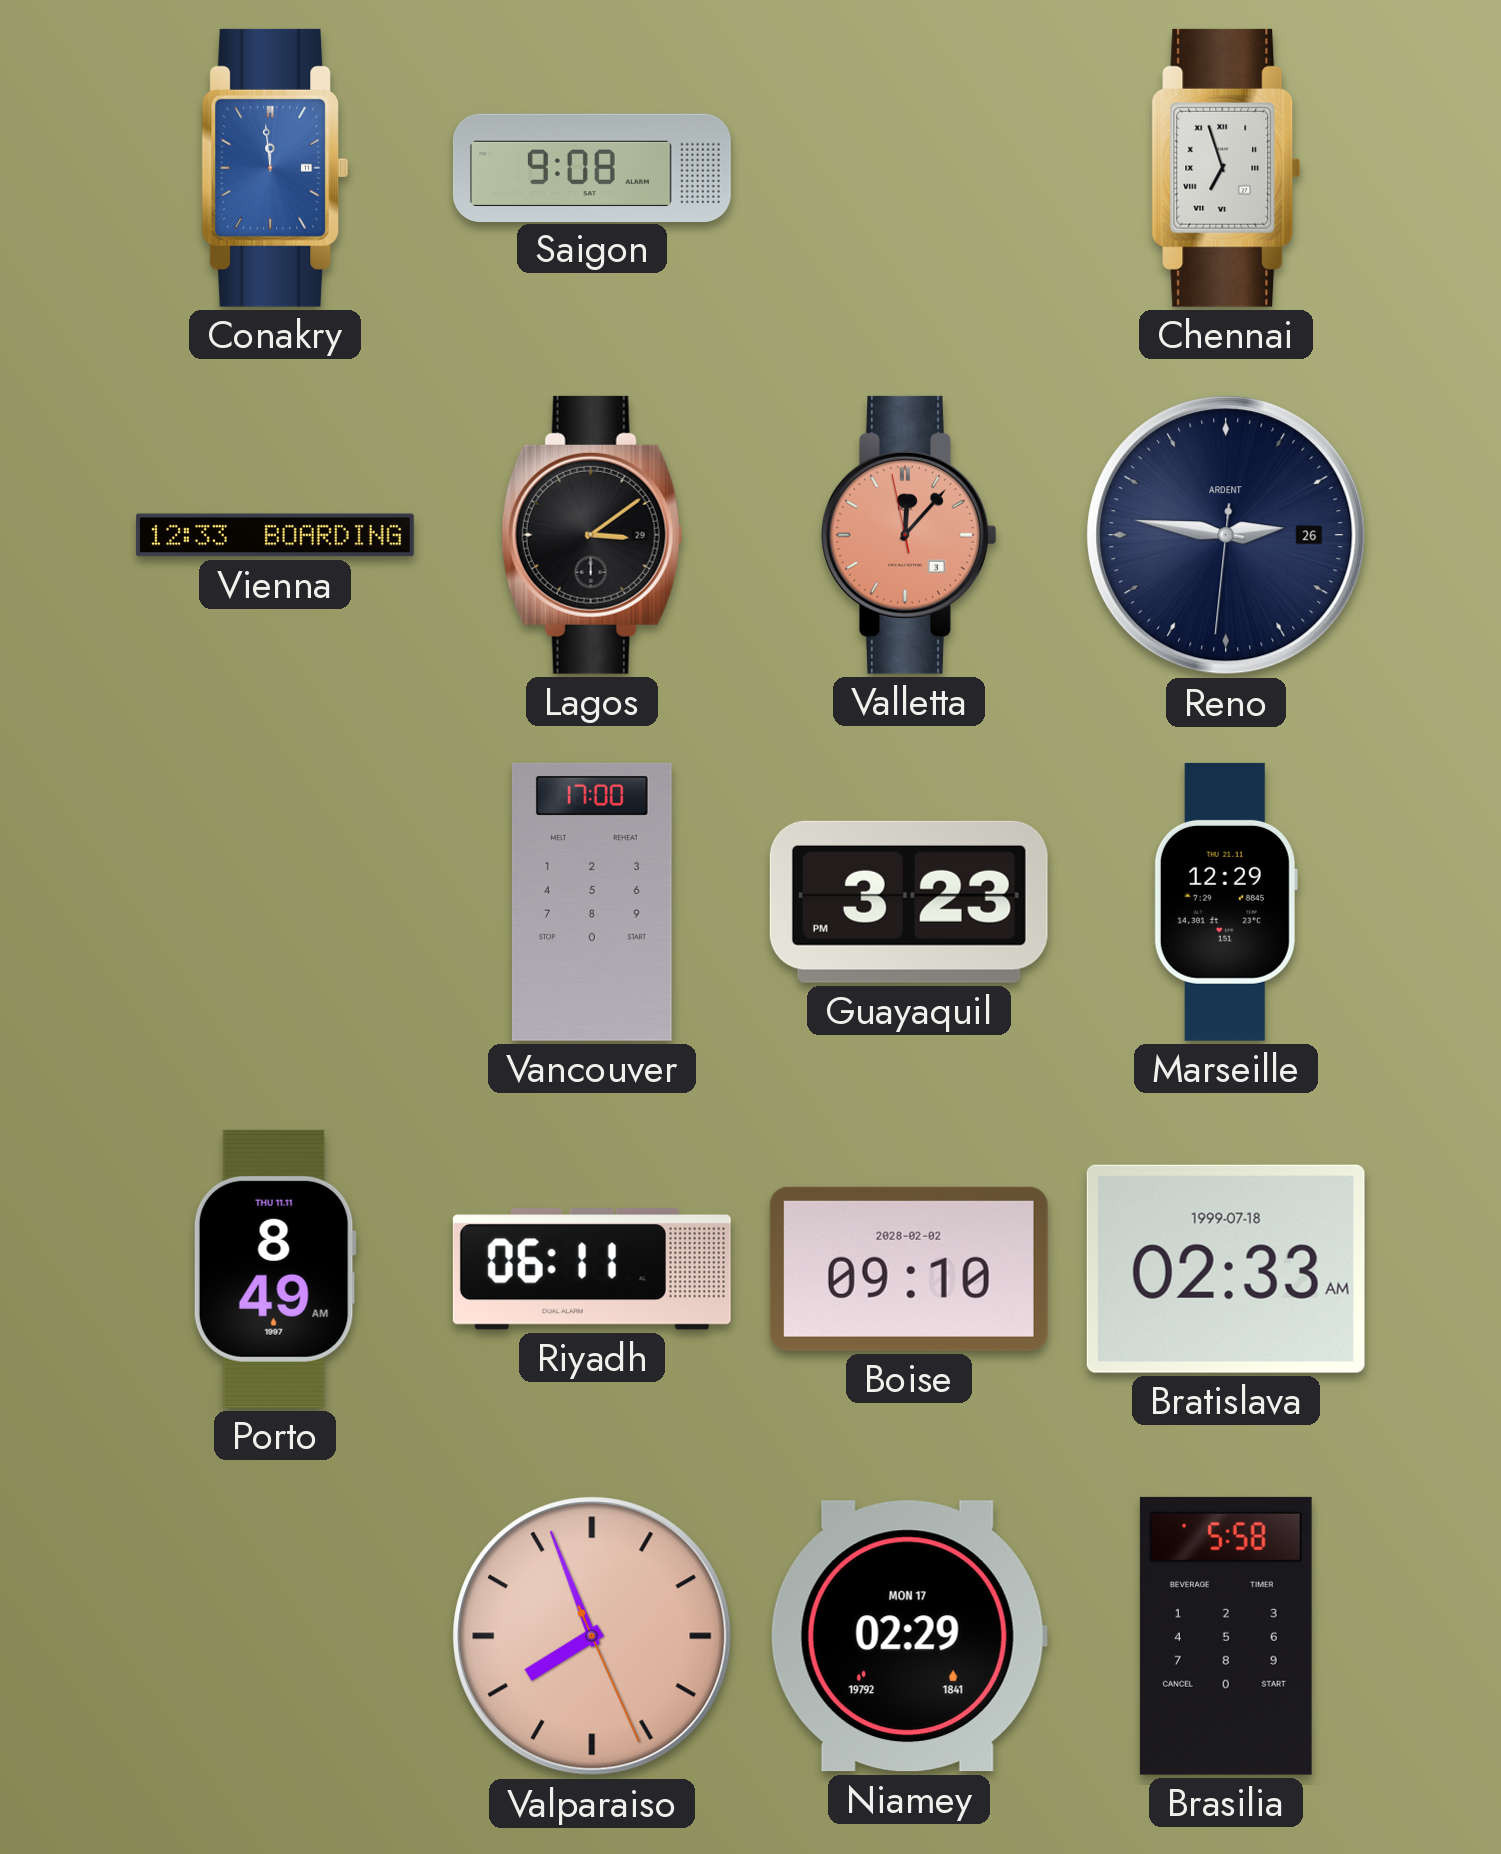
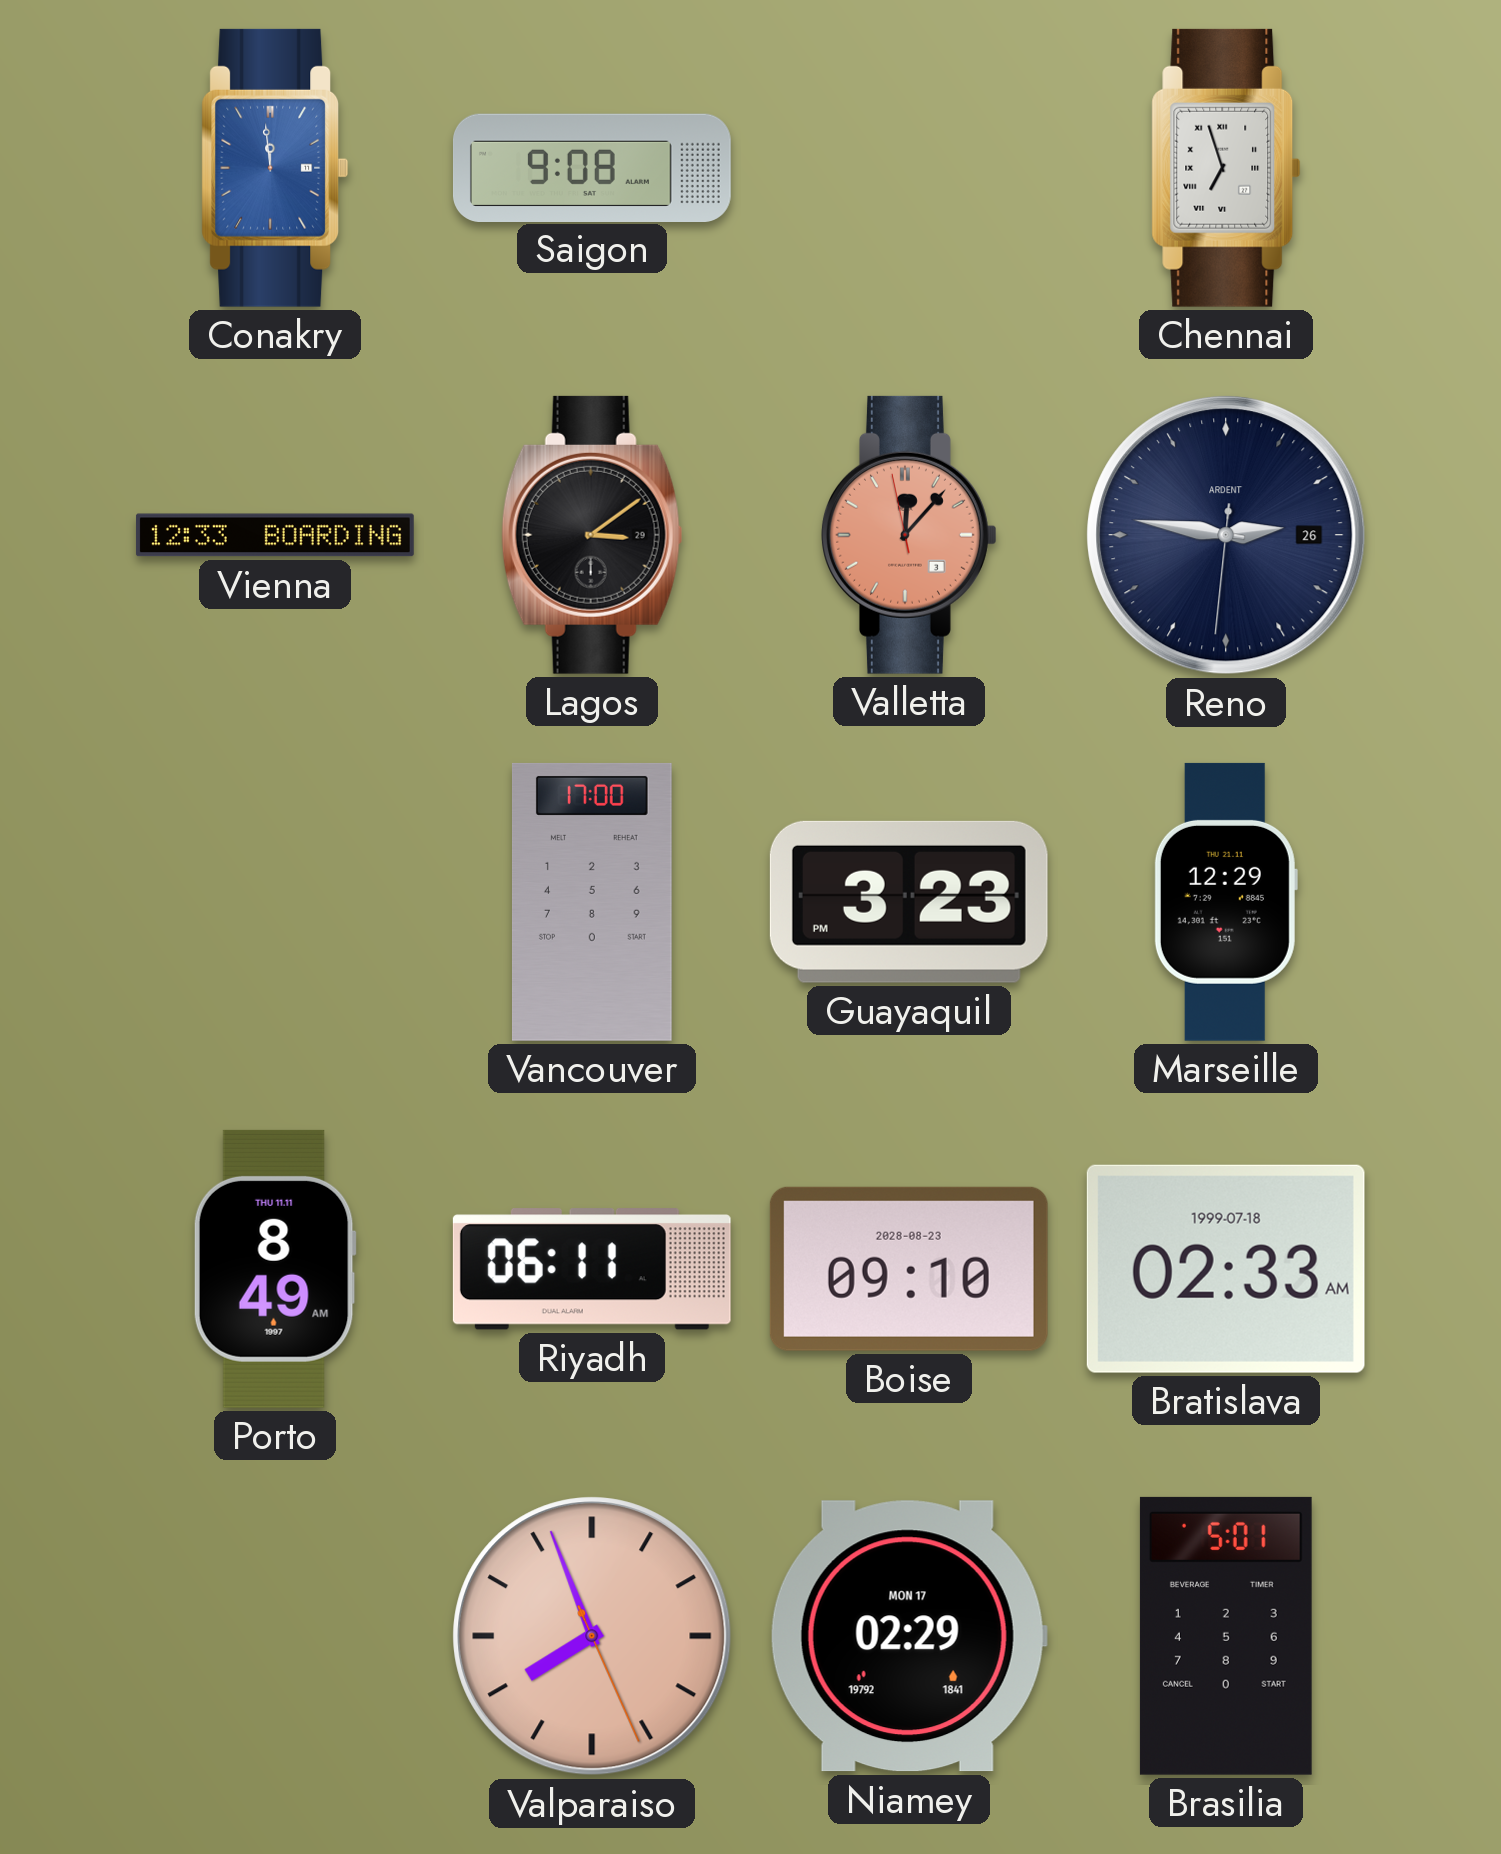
Boise date: 2028-02-02 -> 2028-08-23
Brasilia: 5:58 -> 5:01
